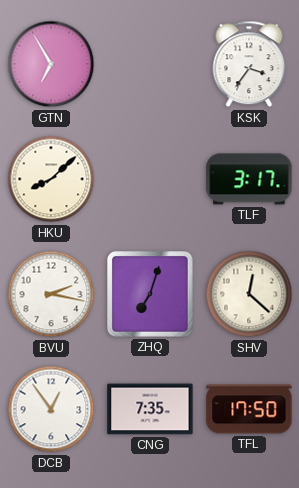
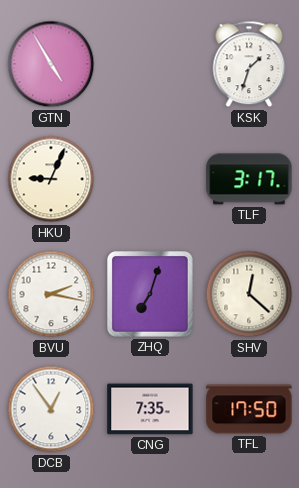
GTN: 6:55 -> 4:55
KSK: 3:36 -> 1:33
HKU: 8:08 -> 9:04
